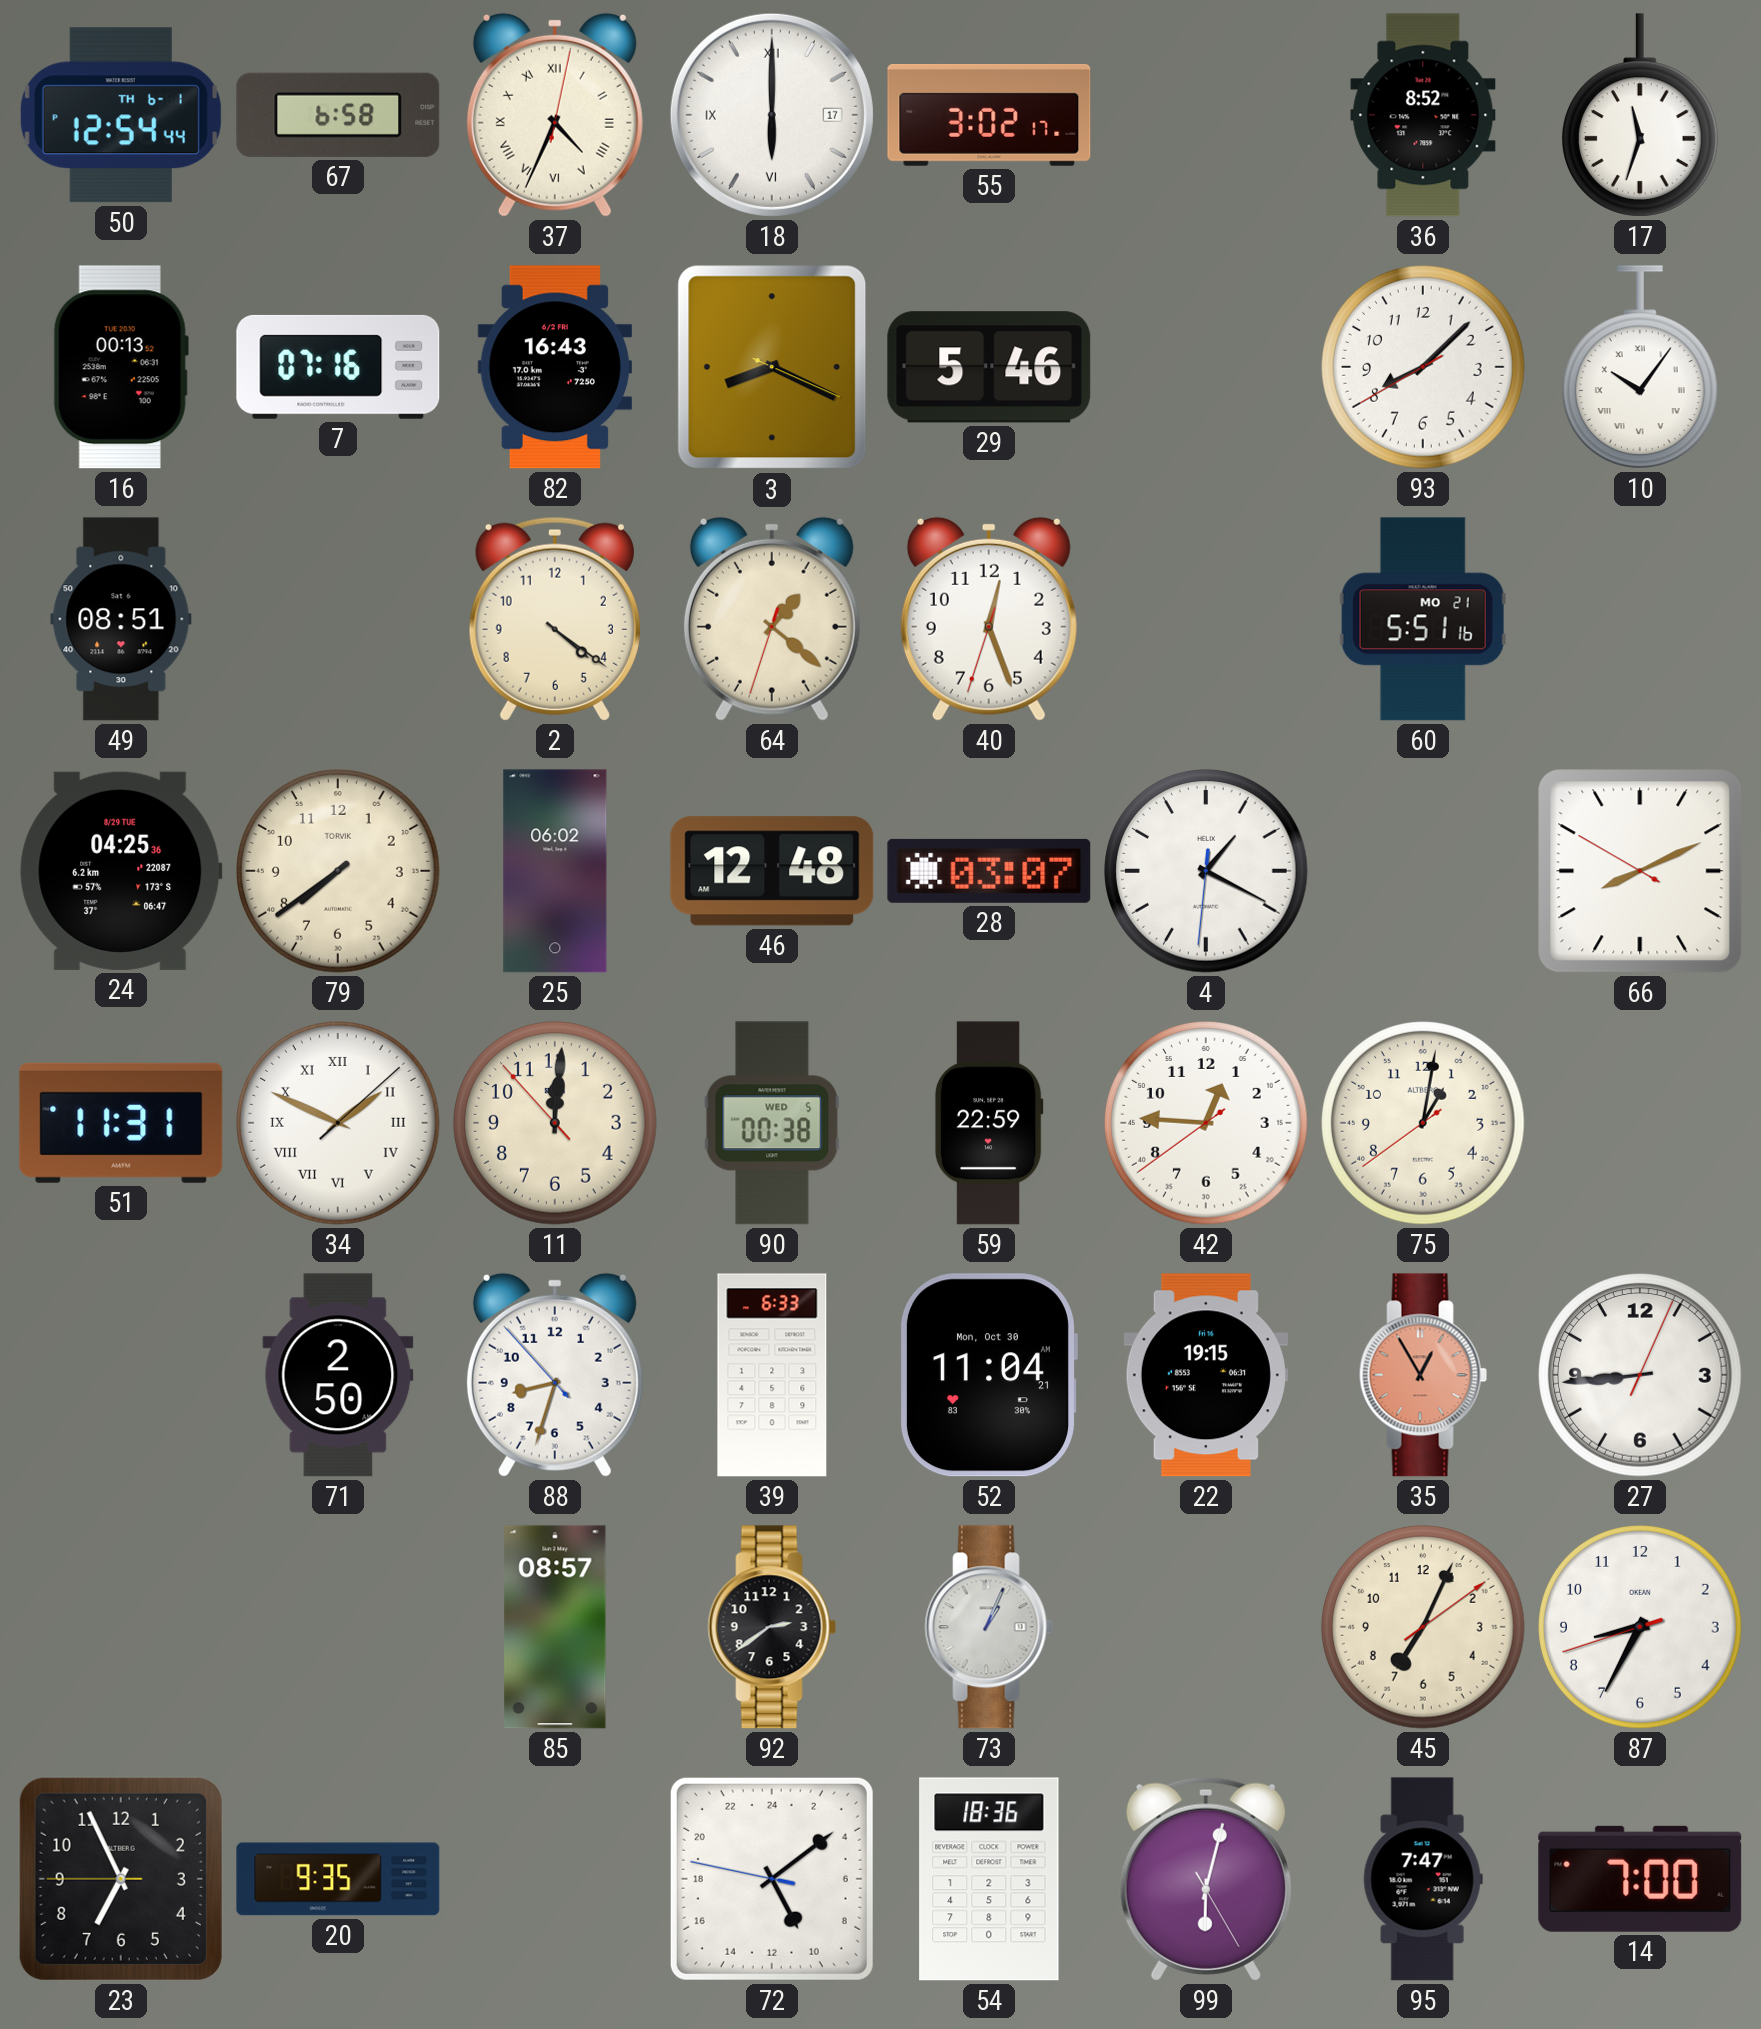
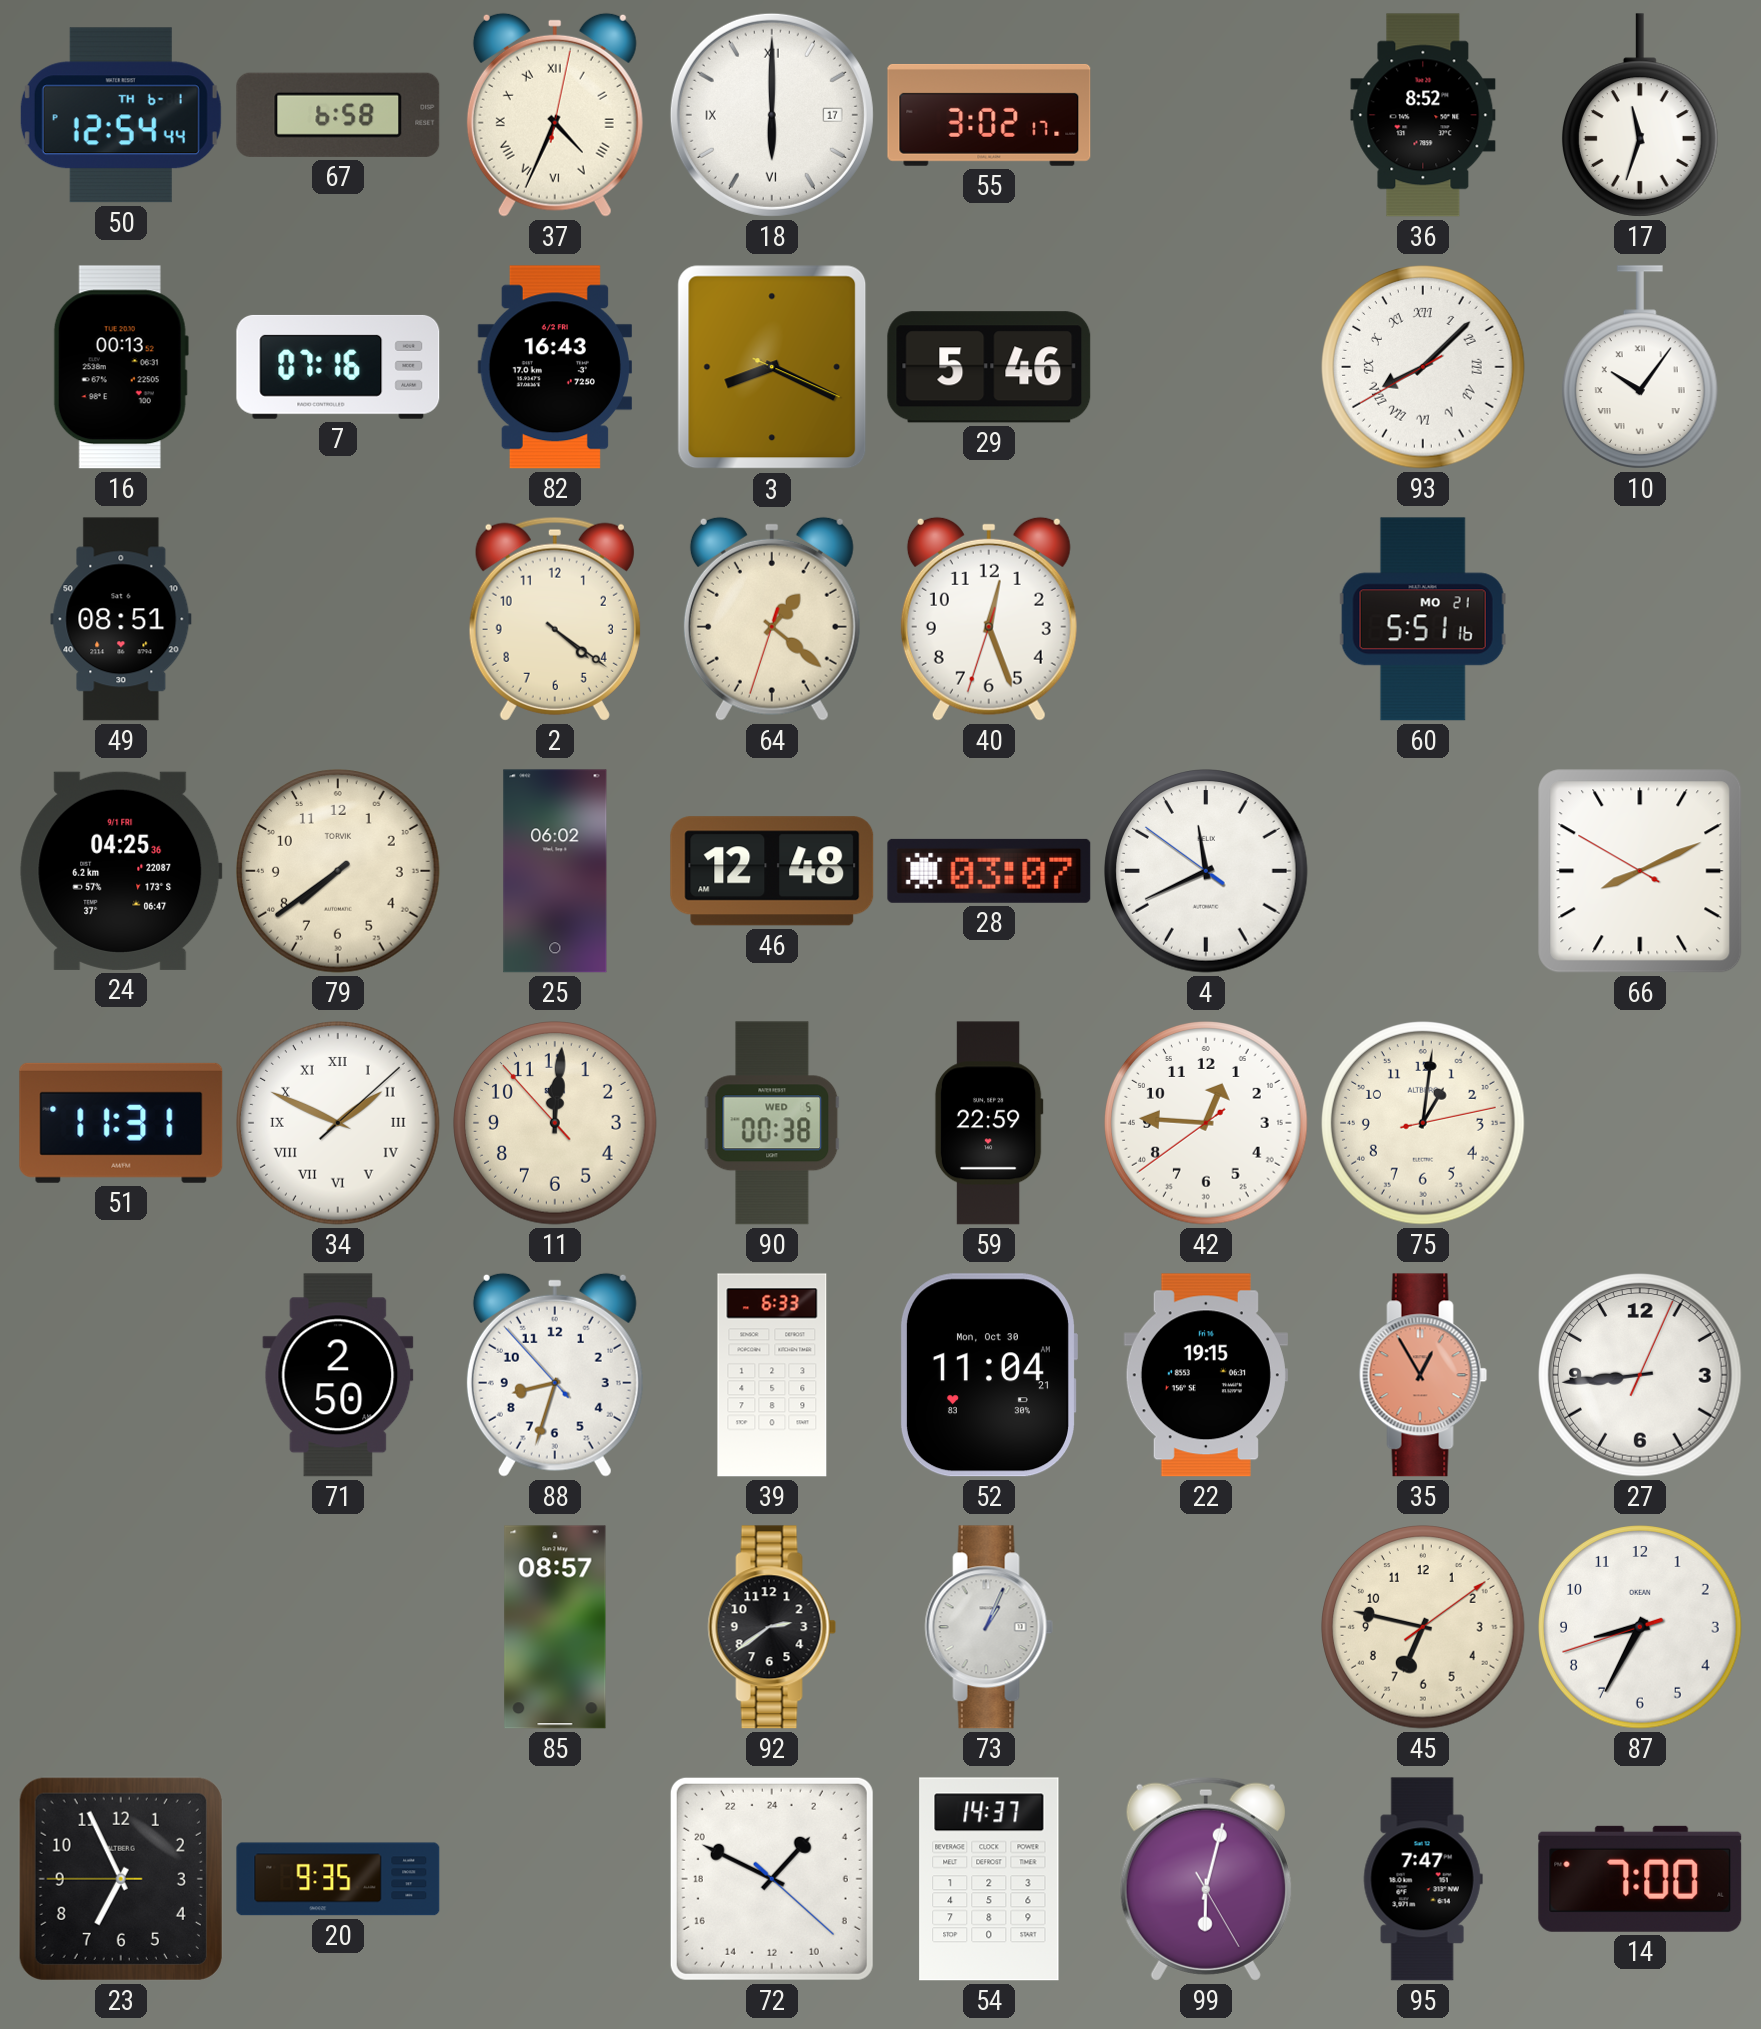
93 numerals: Arabic -> Roman
24 date: 8/29 TUE -> 9/1 FRI
4: 1:19 -> 11:40
75: 1:01:39 -> 1:01:13
45: 7:04 -> 6:47
72: 10:08 -> 2:49
54: 18:36 -> 14:37
